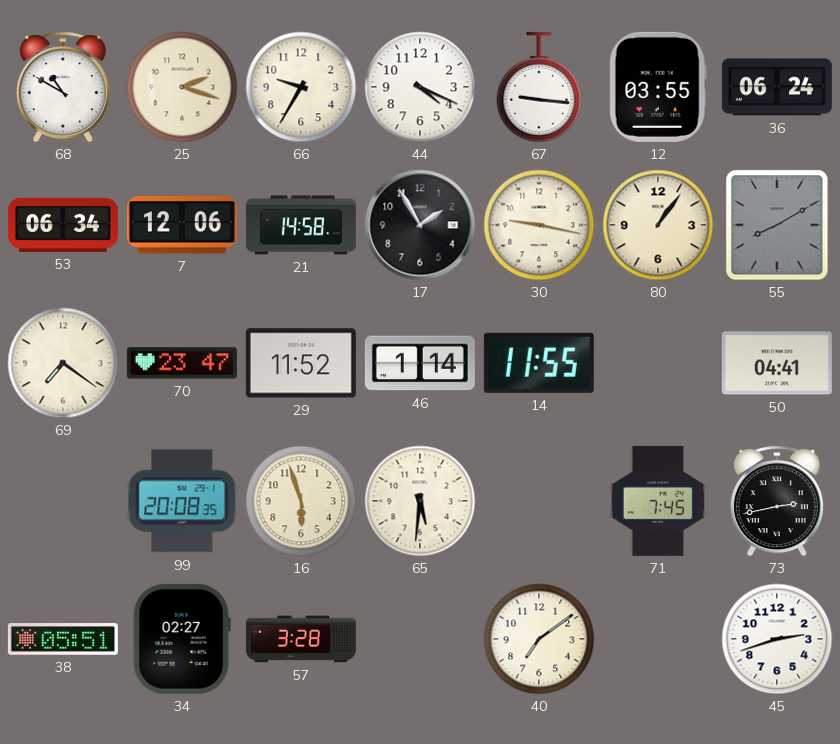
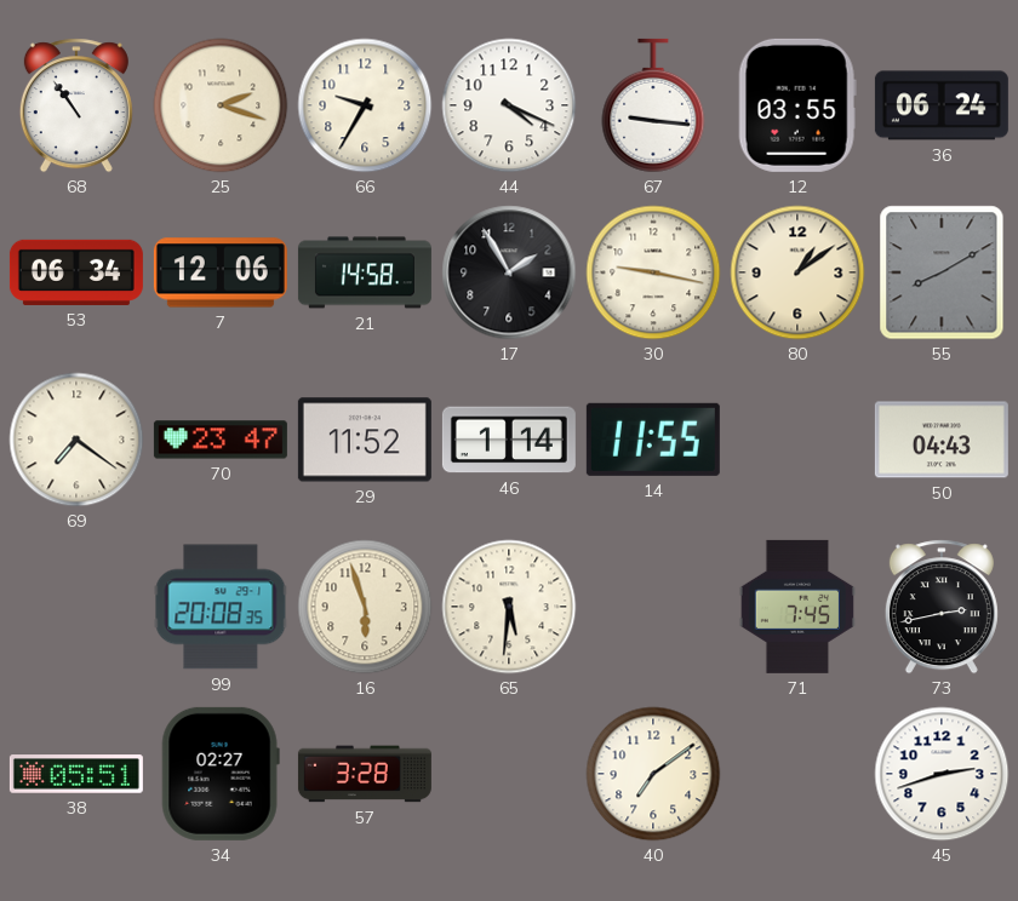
68: 10:50 -> 10:54
80: 1:06 -> 1:09
50: 04:41 -> 04:43
